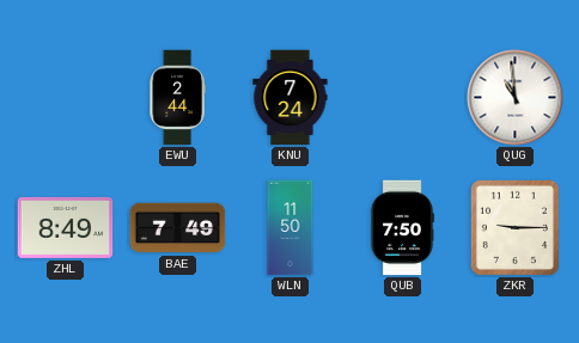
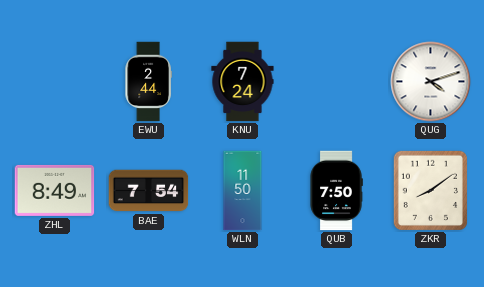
QUG: 10:59 -> 4:12
BAE: 7:49 -> 7:54
ZKR: 9:15 -> 8:09
